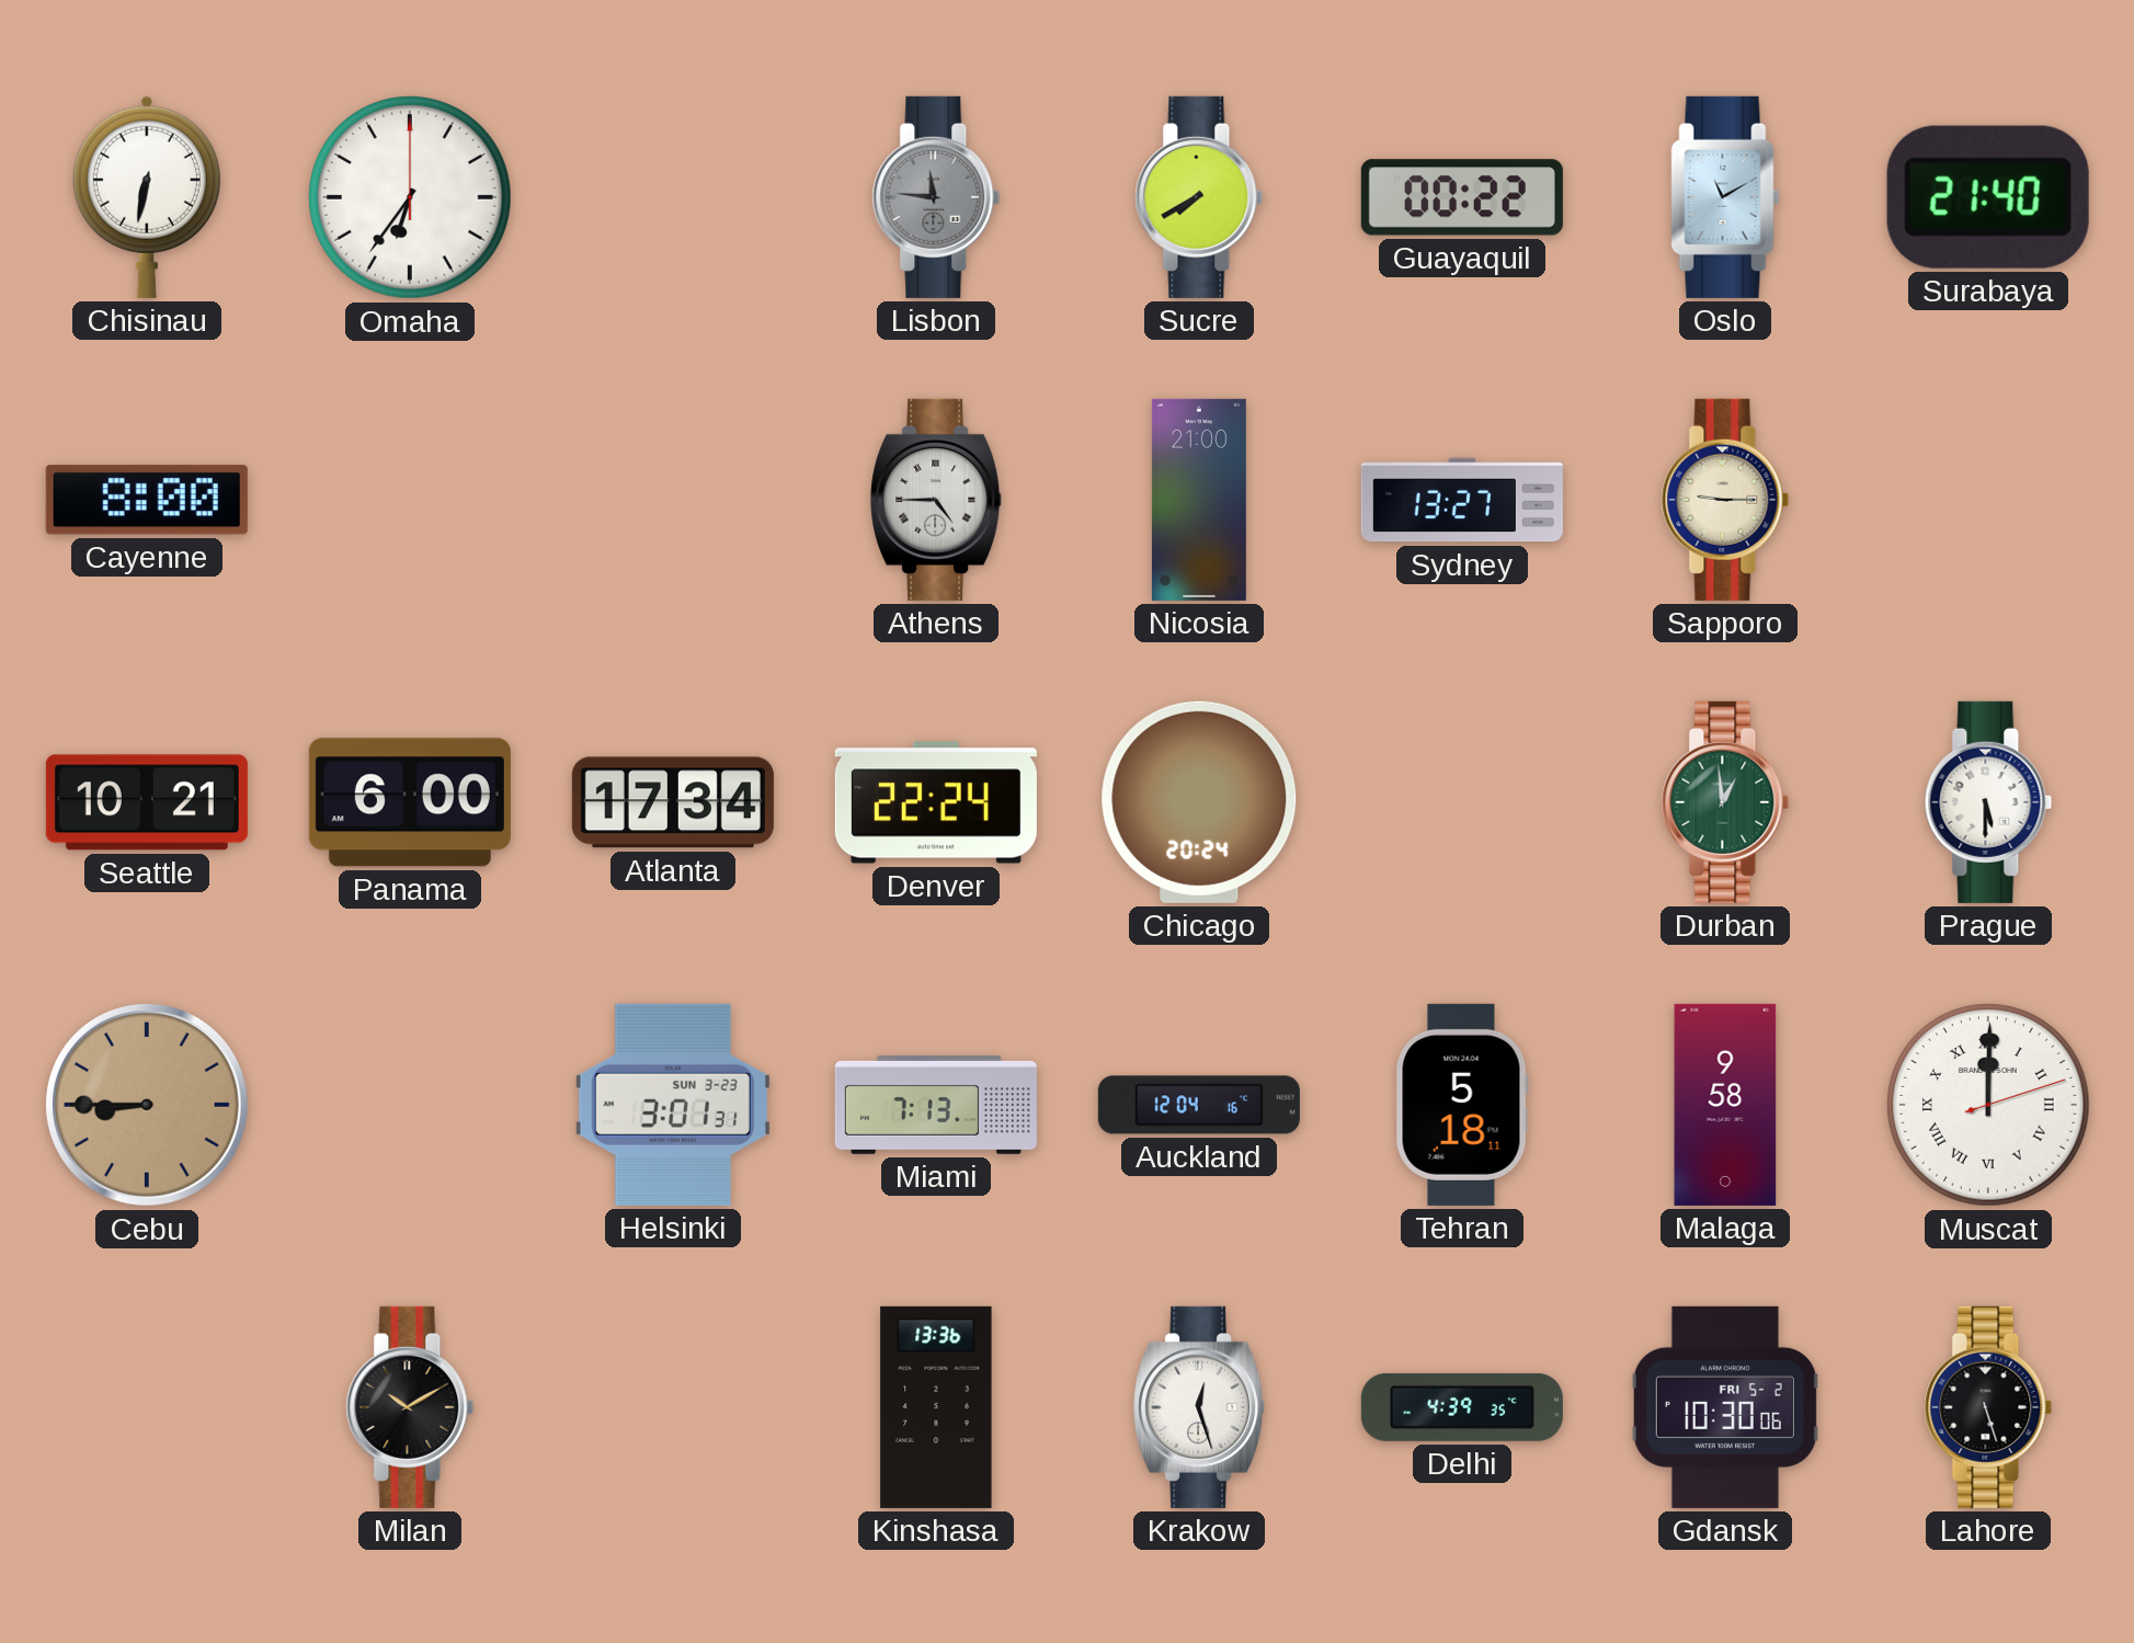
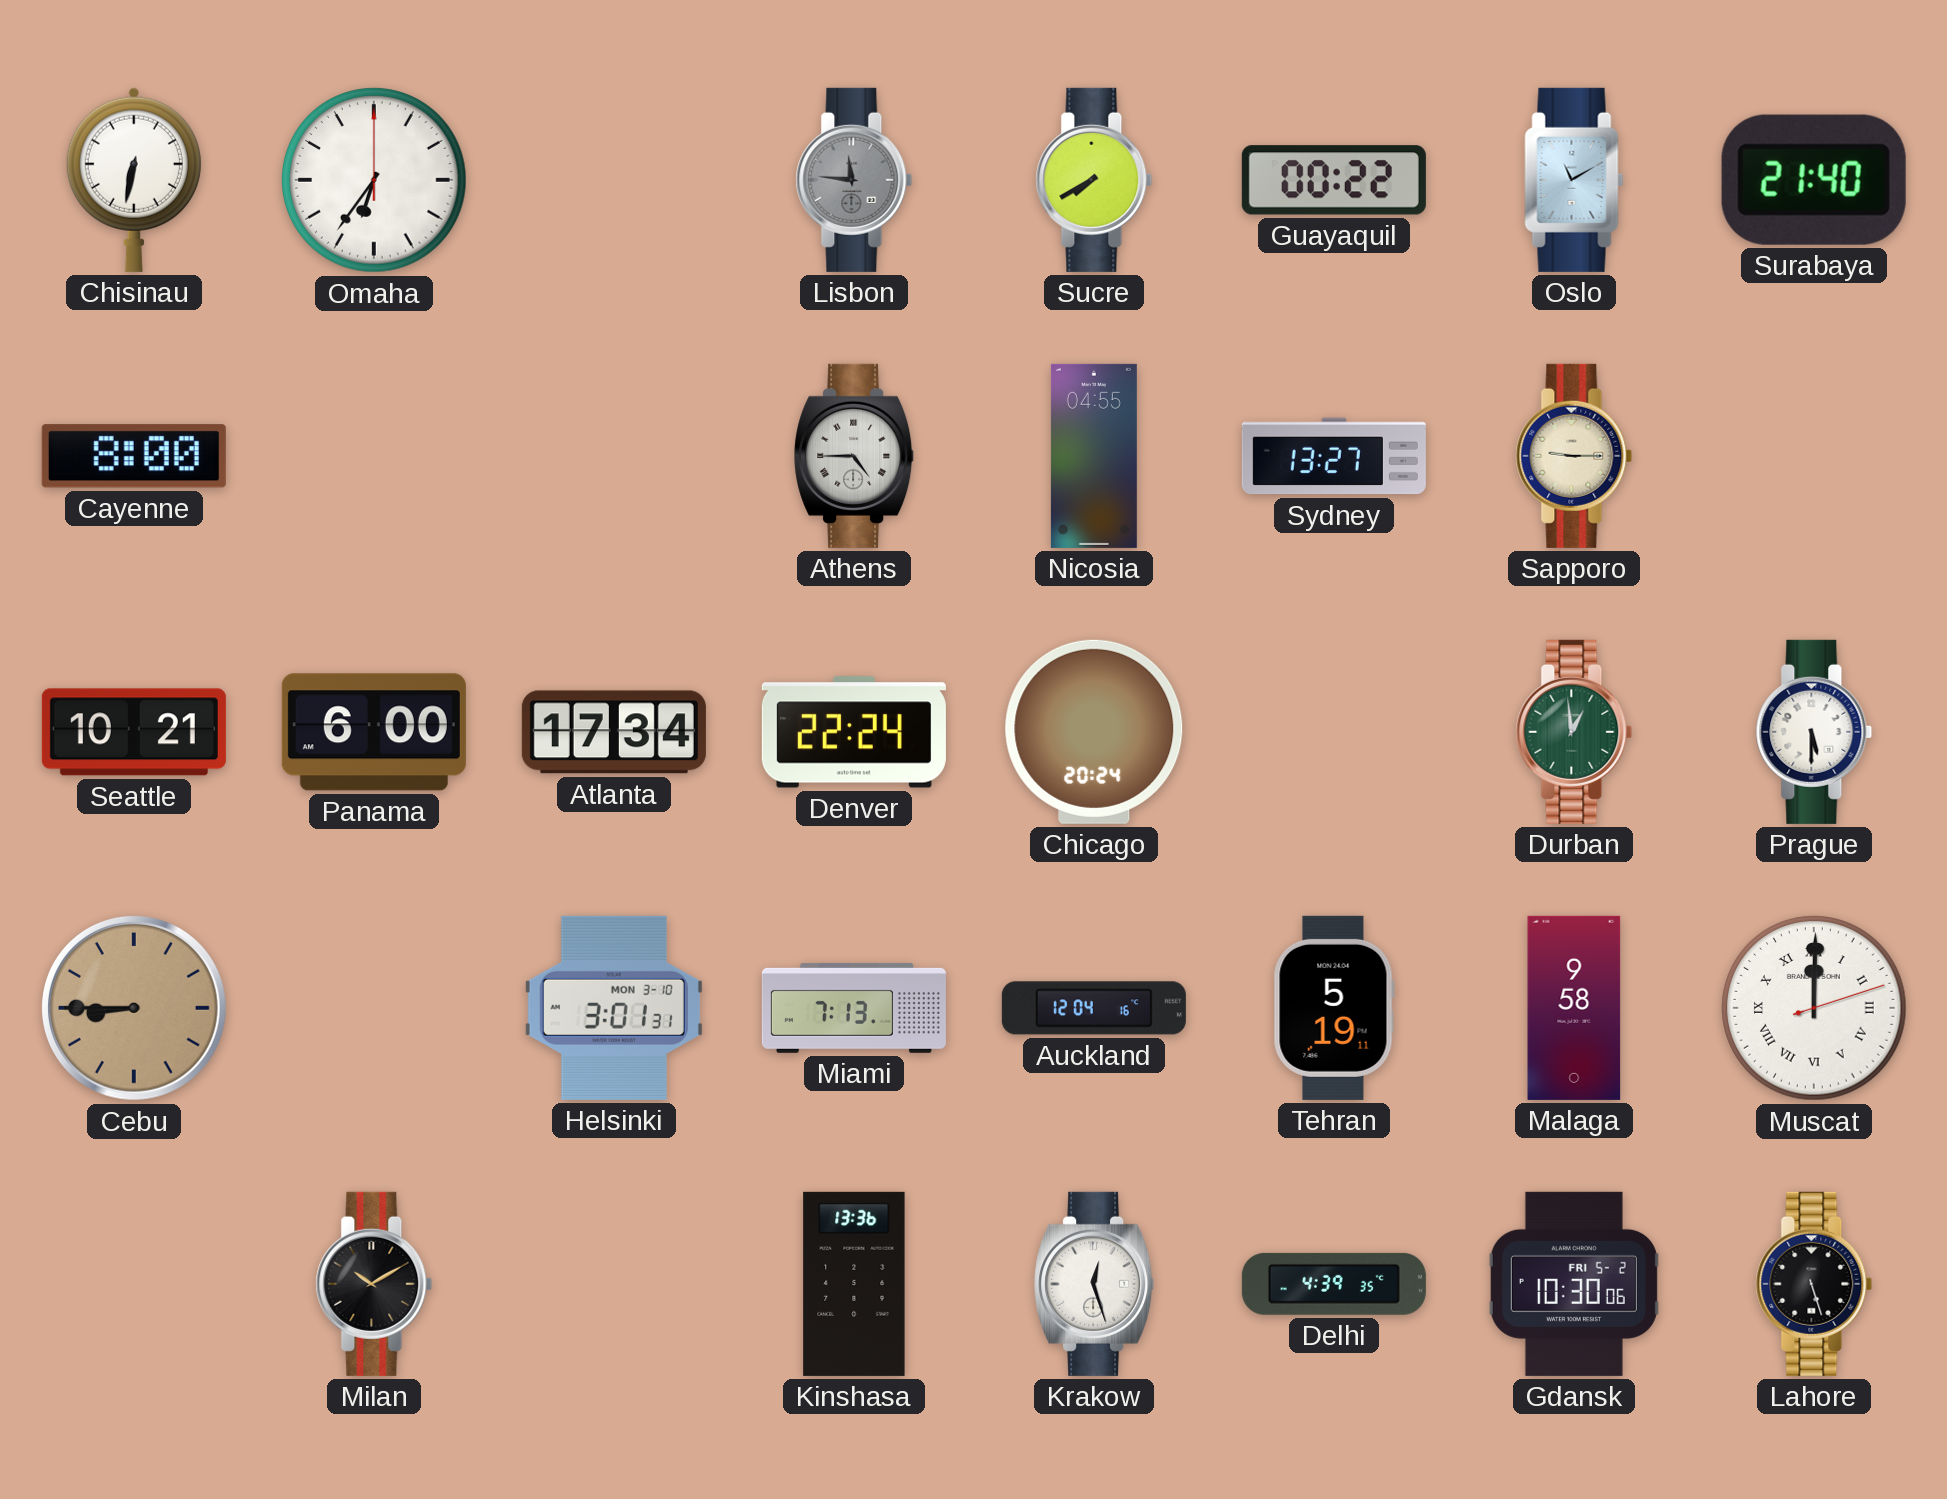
Nicosia: 21:00 -> 04:55
Helsinki date: SUN 3-23 -> MON 3-10
Tehran: 5:18 -> 5:19
